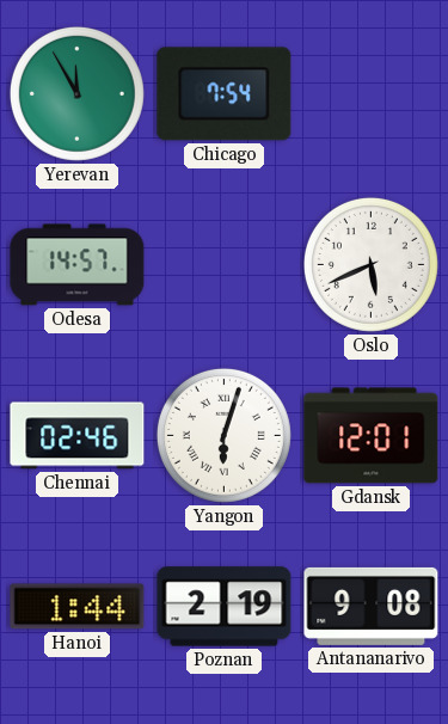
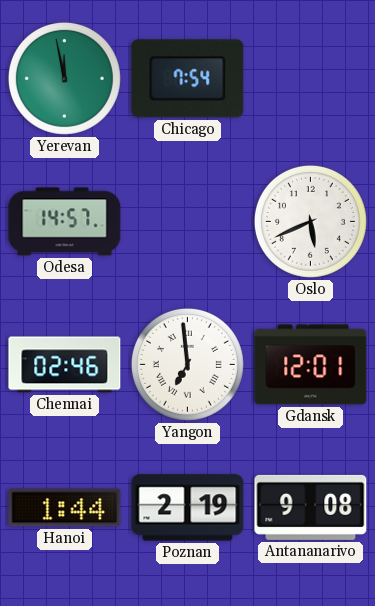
Yerevan: 11:55 -> 11:58
Yangon: 6:03 -> 6:59
